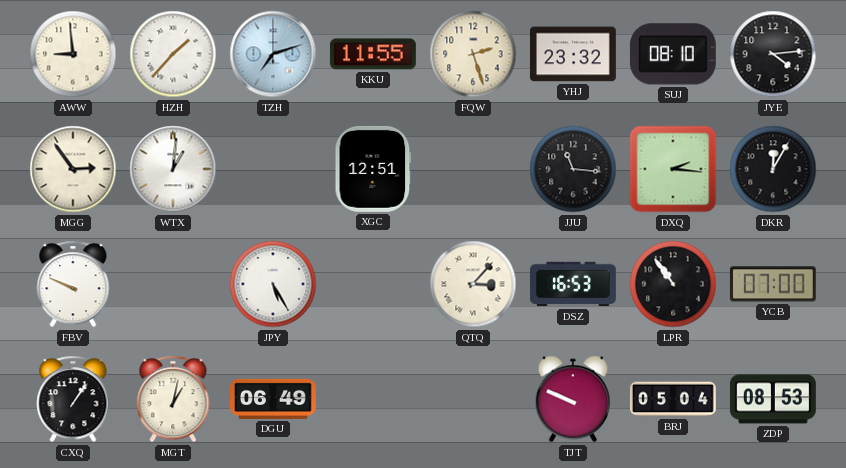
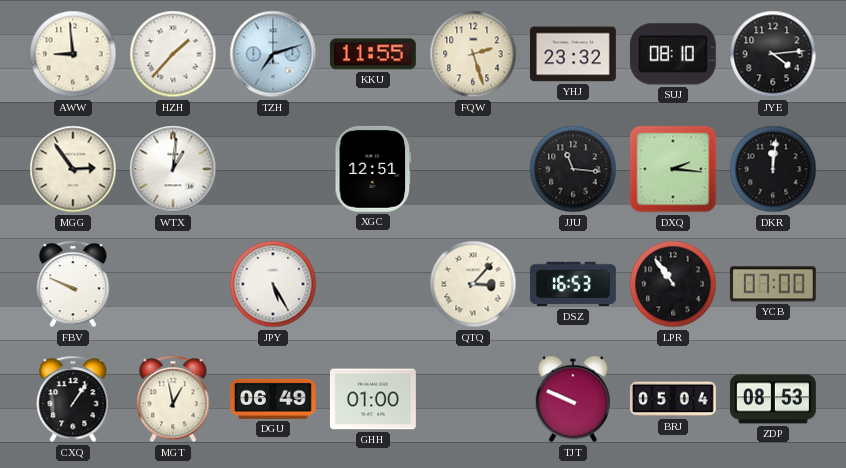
DKR: 12:05 -> 12:01
MGT: 1:02 -> 12:58
GHH: none -> 01:00
